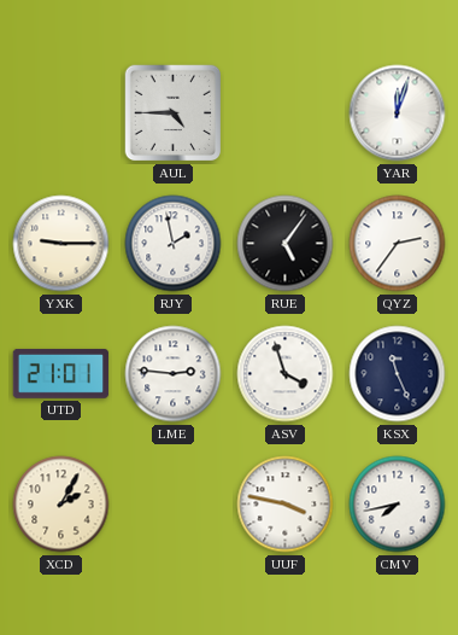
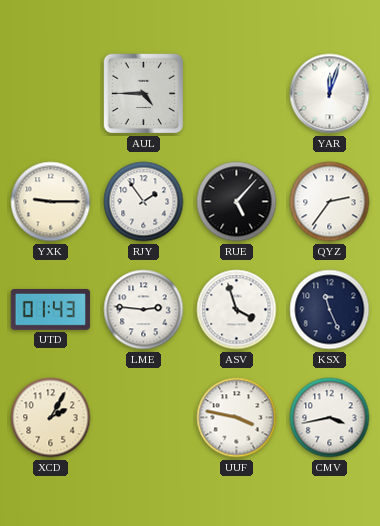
RJY: 1:58 -> 1:54
RUE: 5:06 -> 5:07
UTD: 21:01 -> 01:43
CMV: 7:43 -> 3:43
